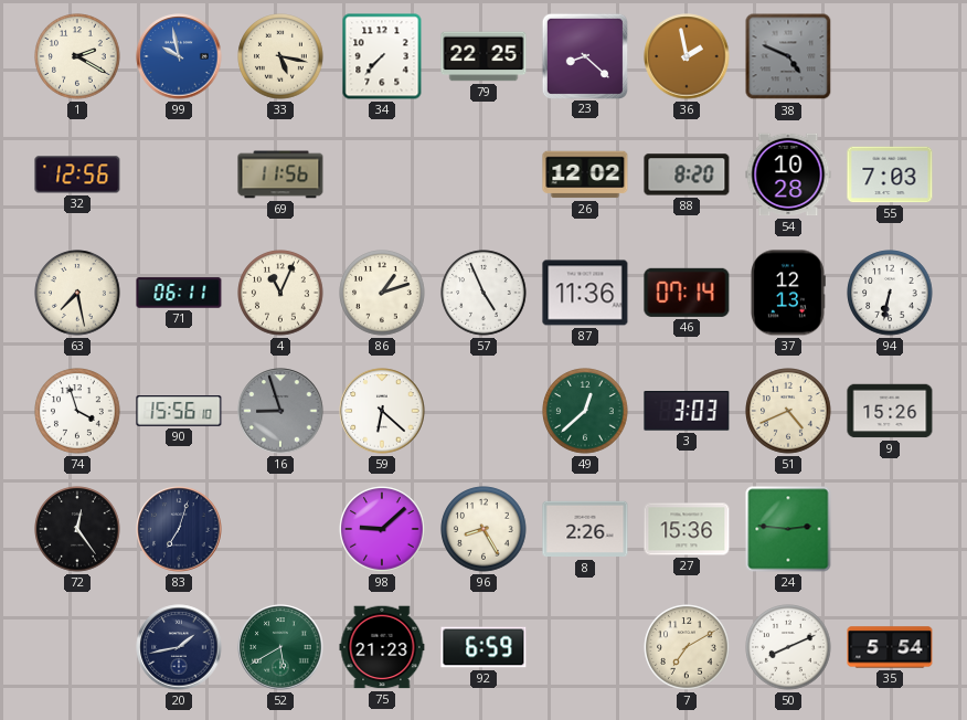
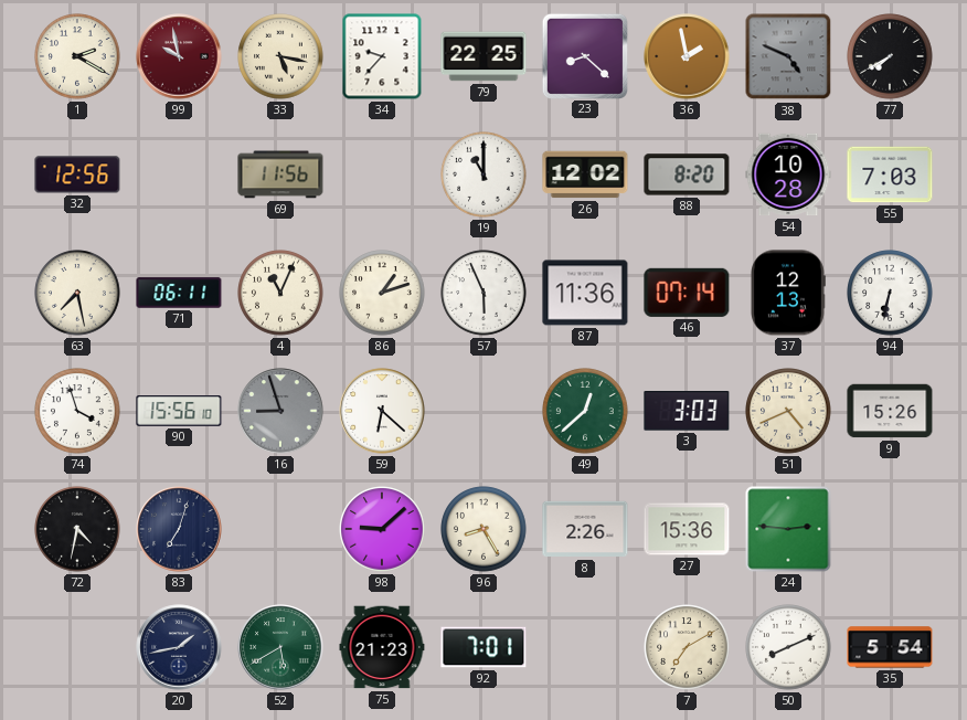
99 dial: blue -> burgundy
34: 7:37 -> 9:37
77: none -> 7:40
19: none -> 11:00
57: 4:56 -> 5:56
72: 12:24 -> 4:32
92: 6:59 -> 7:01
